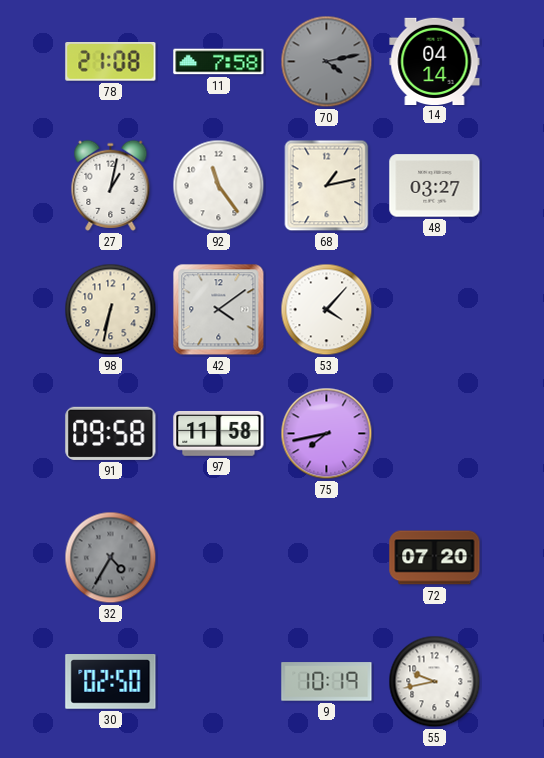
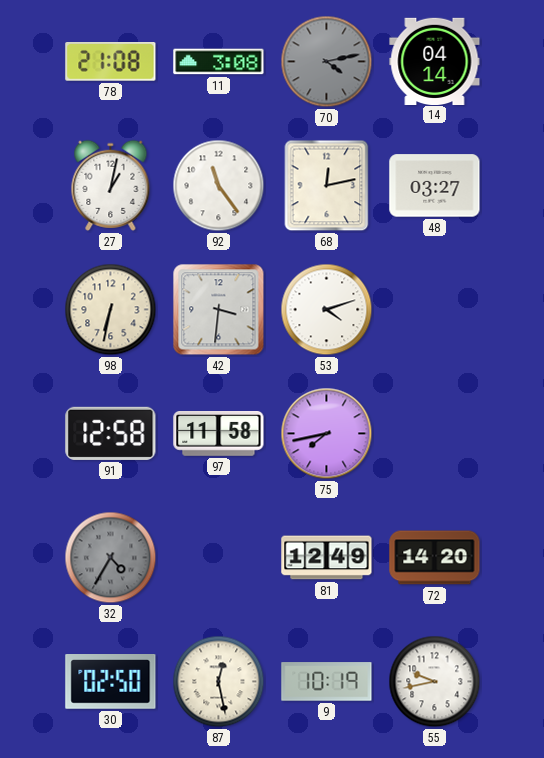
11: 7:58 -> 3:08
68: 1:13 -> 12:13
42: 4:09 -> 3:31
53: 4:07 -> 4:12
91: 09:58 -> 12:58
81: none -> 12:49
72: 07:20 -> 14:20
87: none -> 12:28
